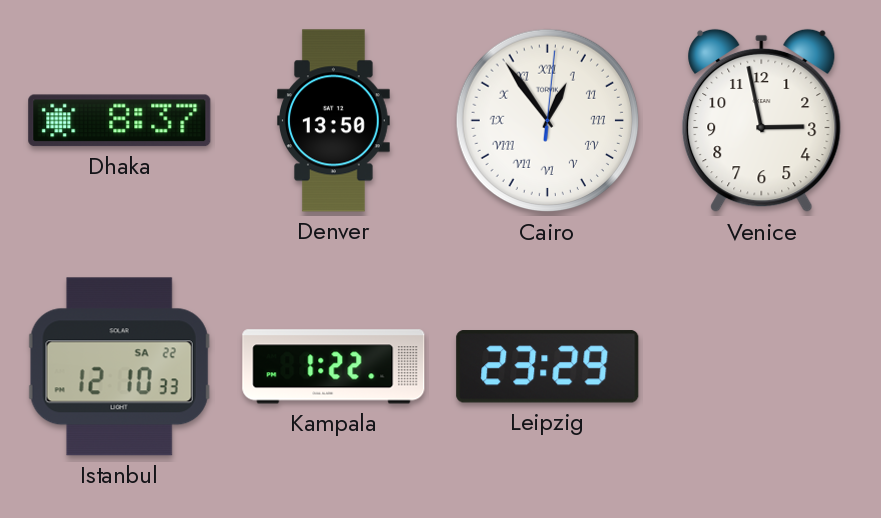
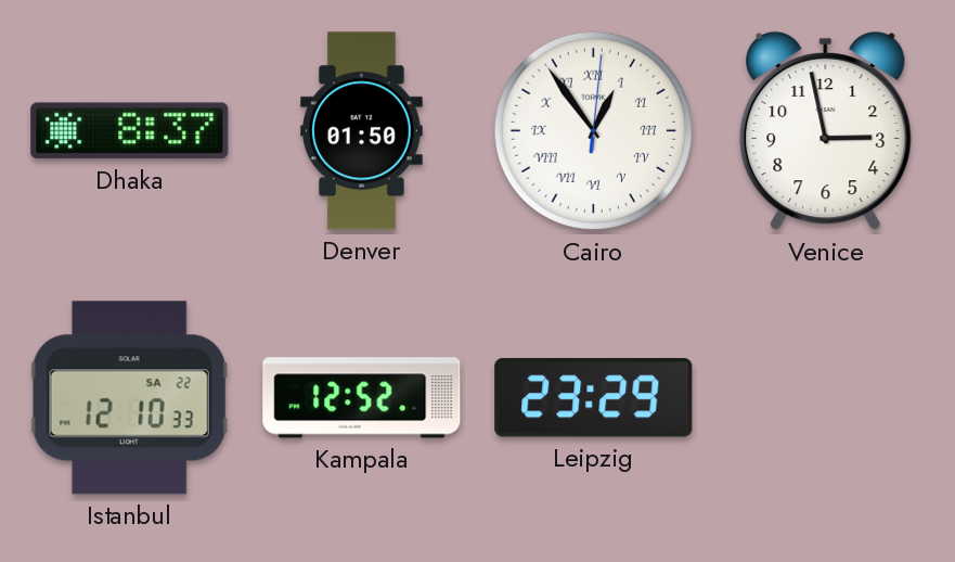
Denver: 13:50 -> 01:50
Kampala: 1:22 -> 12:52
